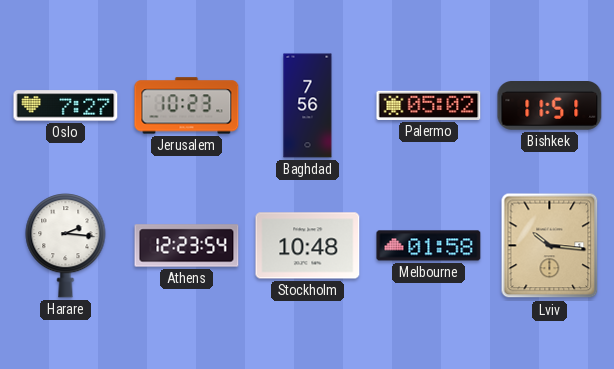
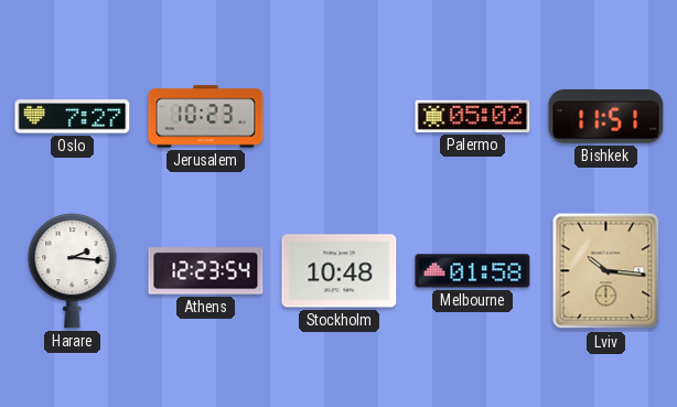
Baghdad: 7:56 -> none
